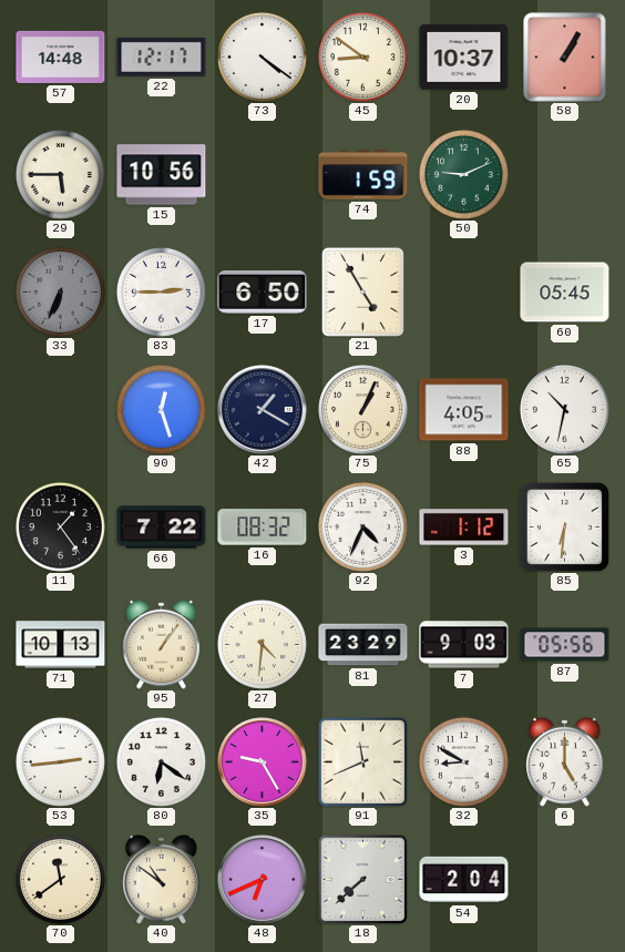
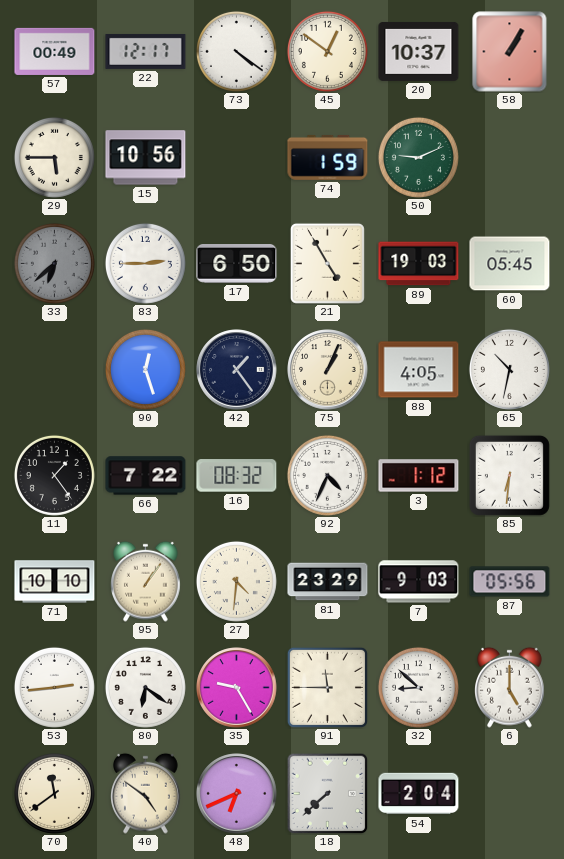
57: 14:48 -> 00:49
45: 8:51 -> 12:51
33: 6:34 -> 6:38
89: none -> 19:03
42: 1:20 -> 1:24
71: 10:13 -> 10:10
91: 11:41 -> 11:45
32: 8:50 -> 8:52
40: 10:51 -> 4:51
